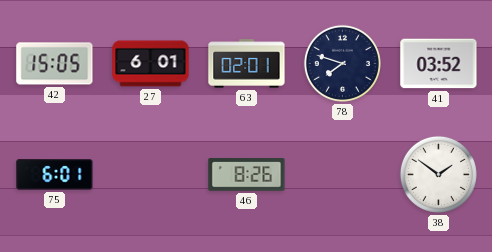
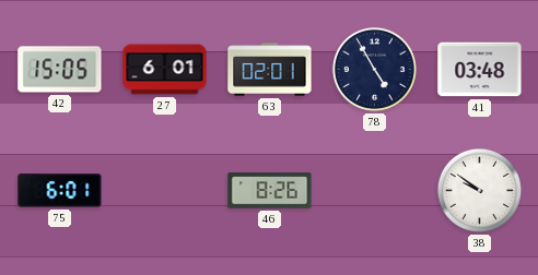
78: 7:48 -> 4:55
41: 03:52 -> 03:48
38: 1:51 -> 9:51
